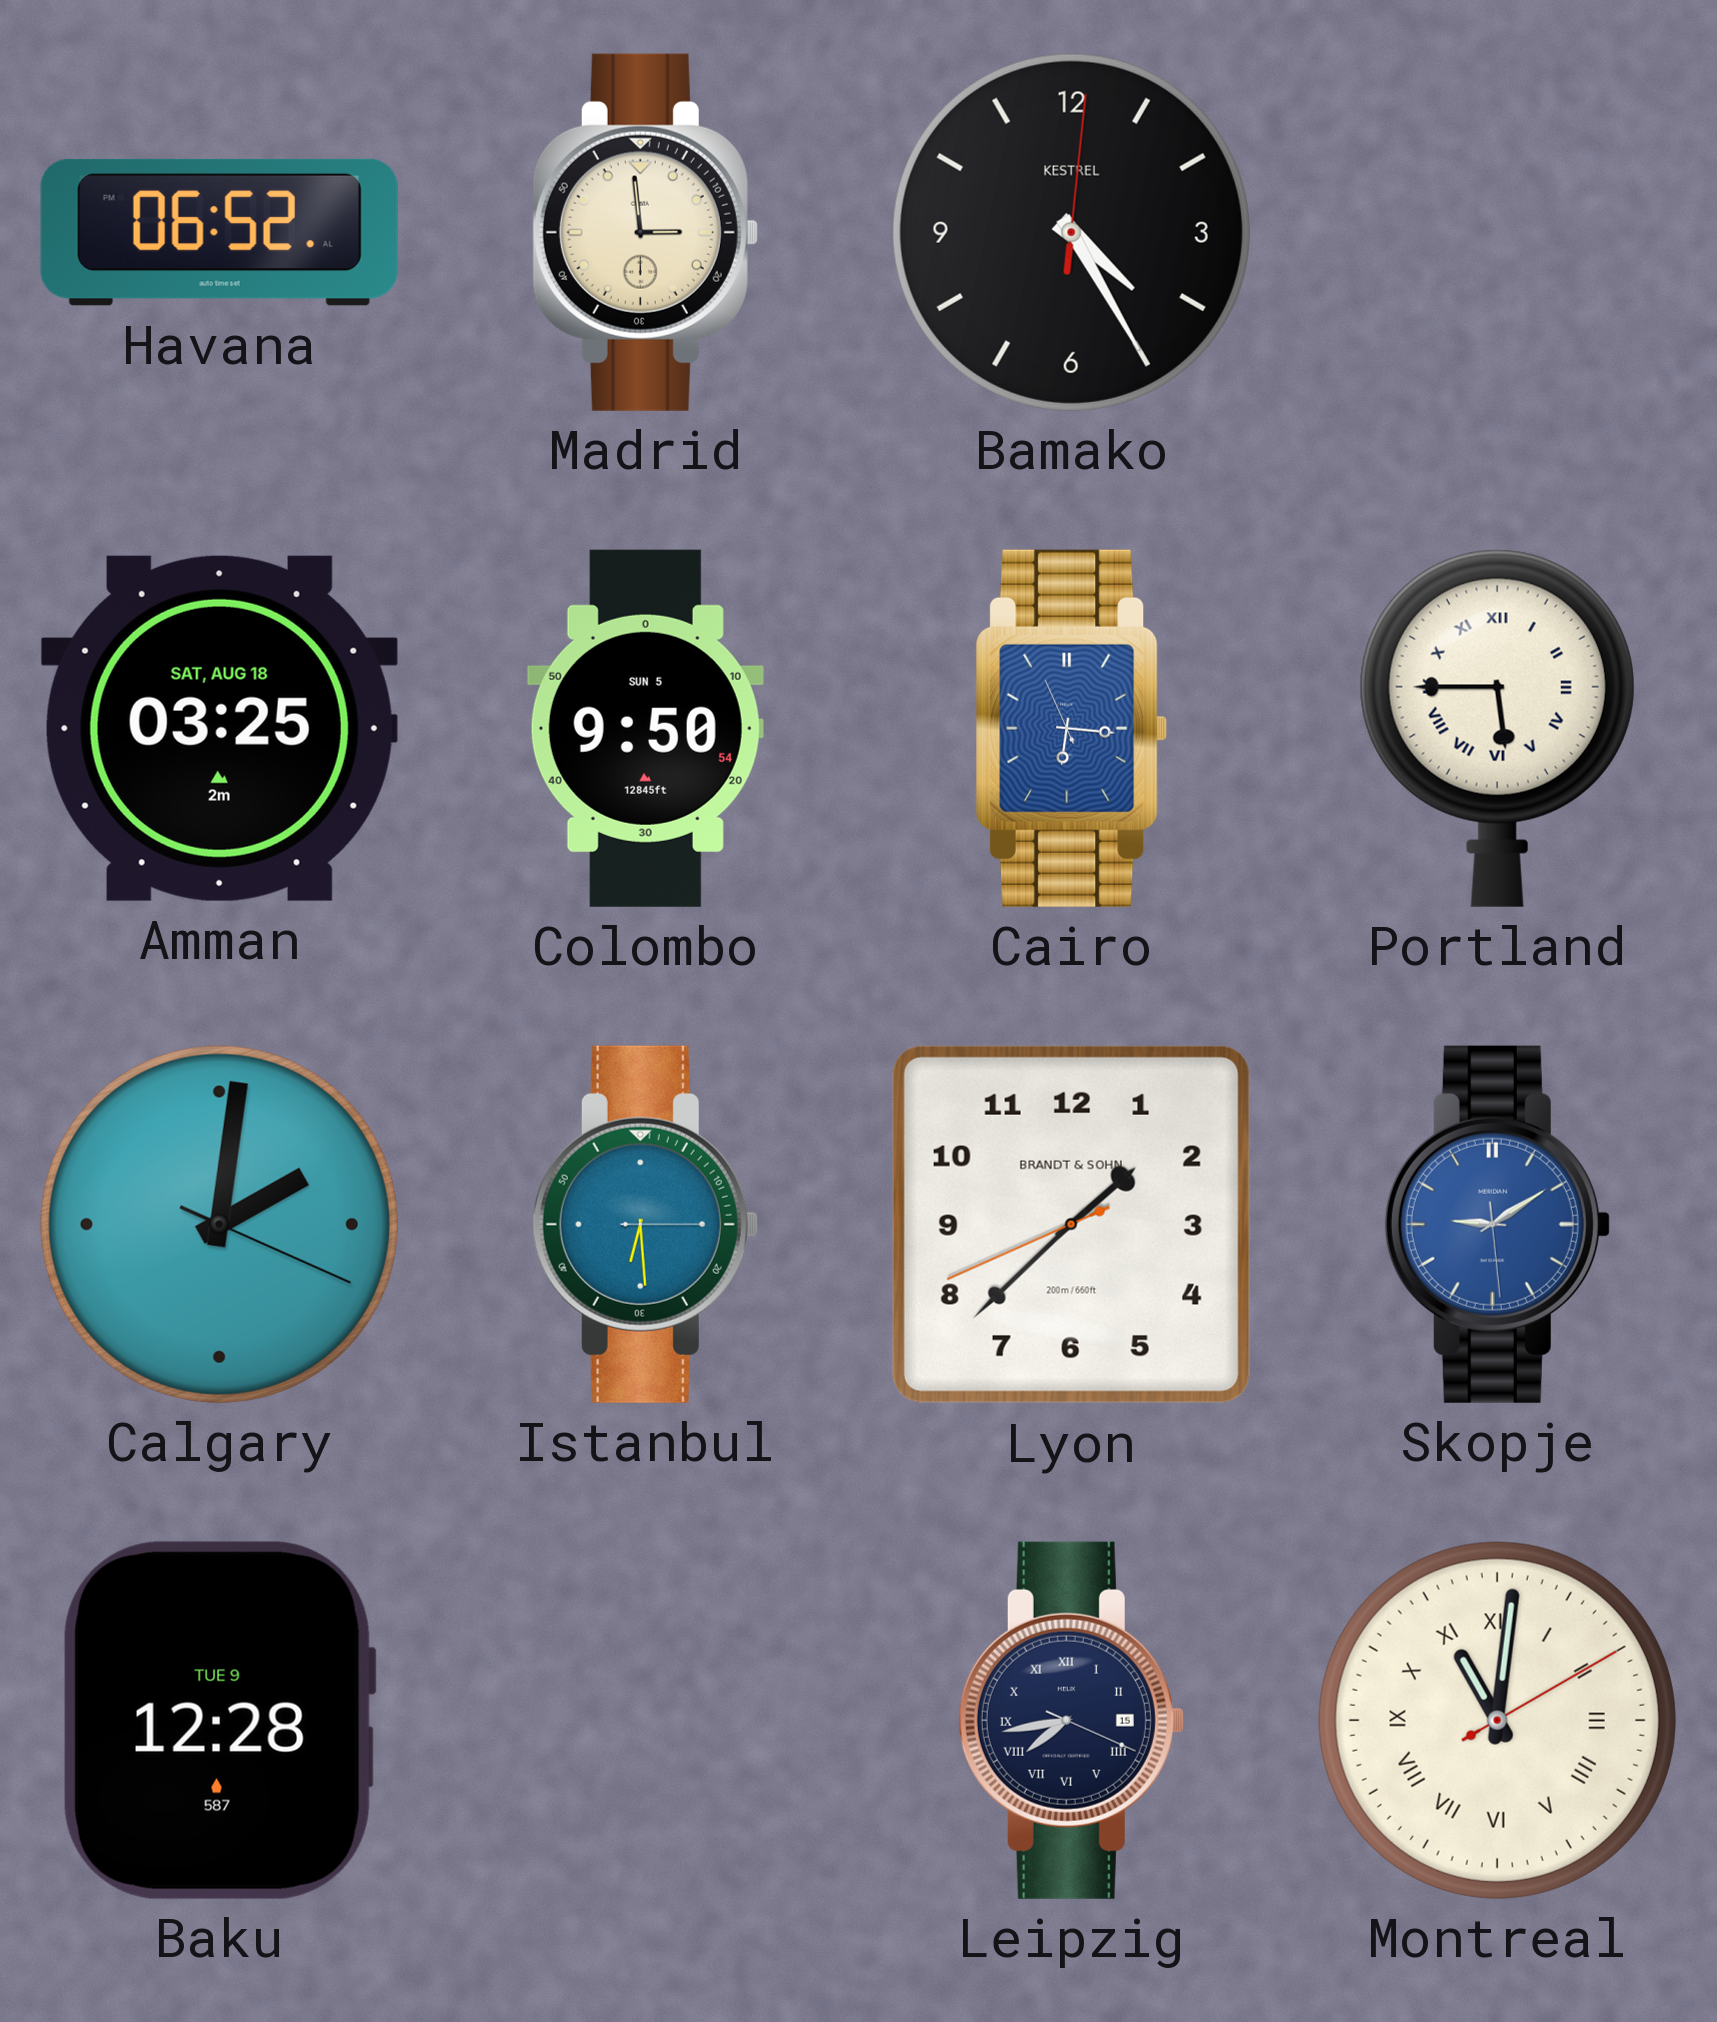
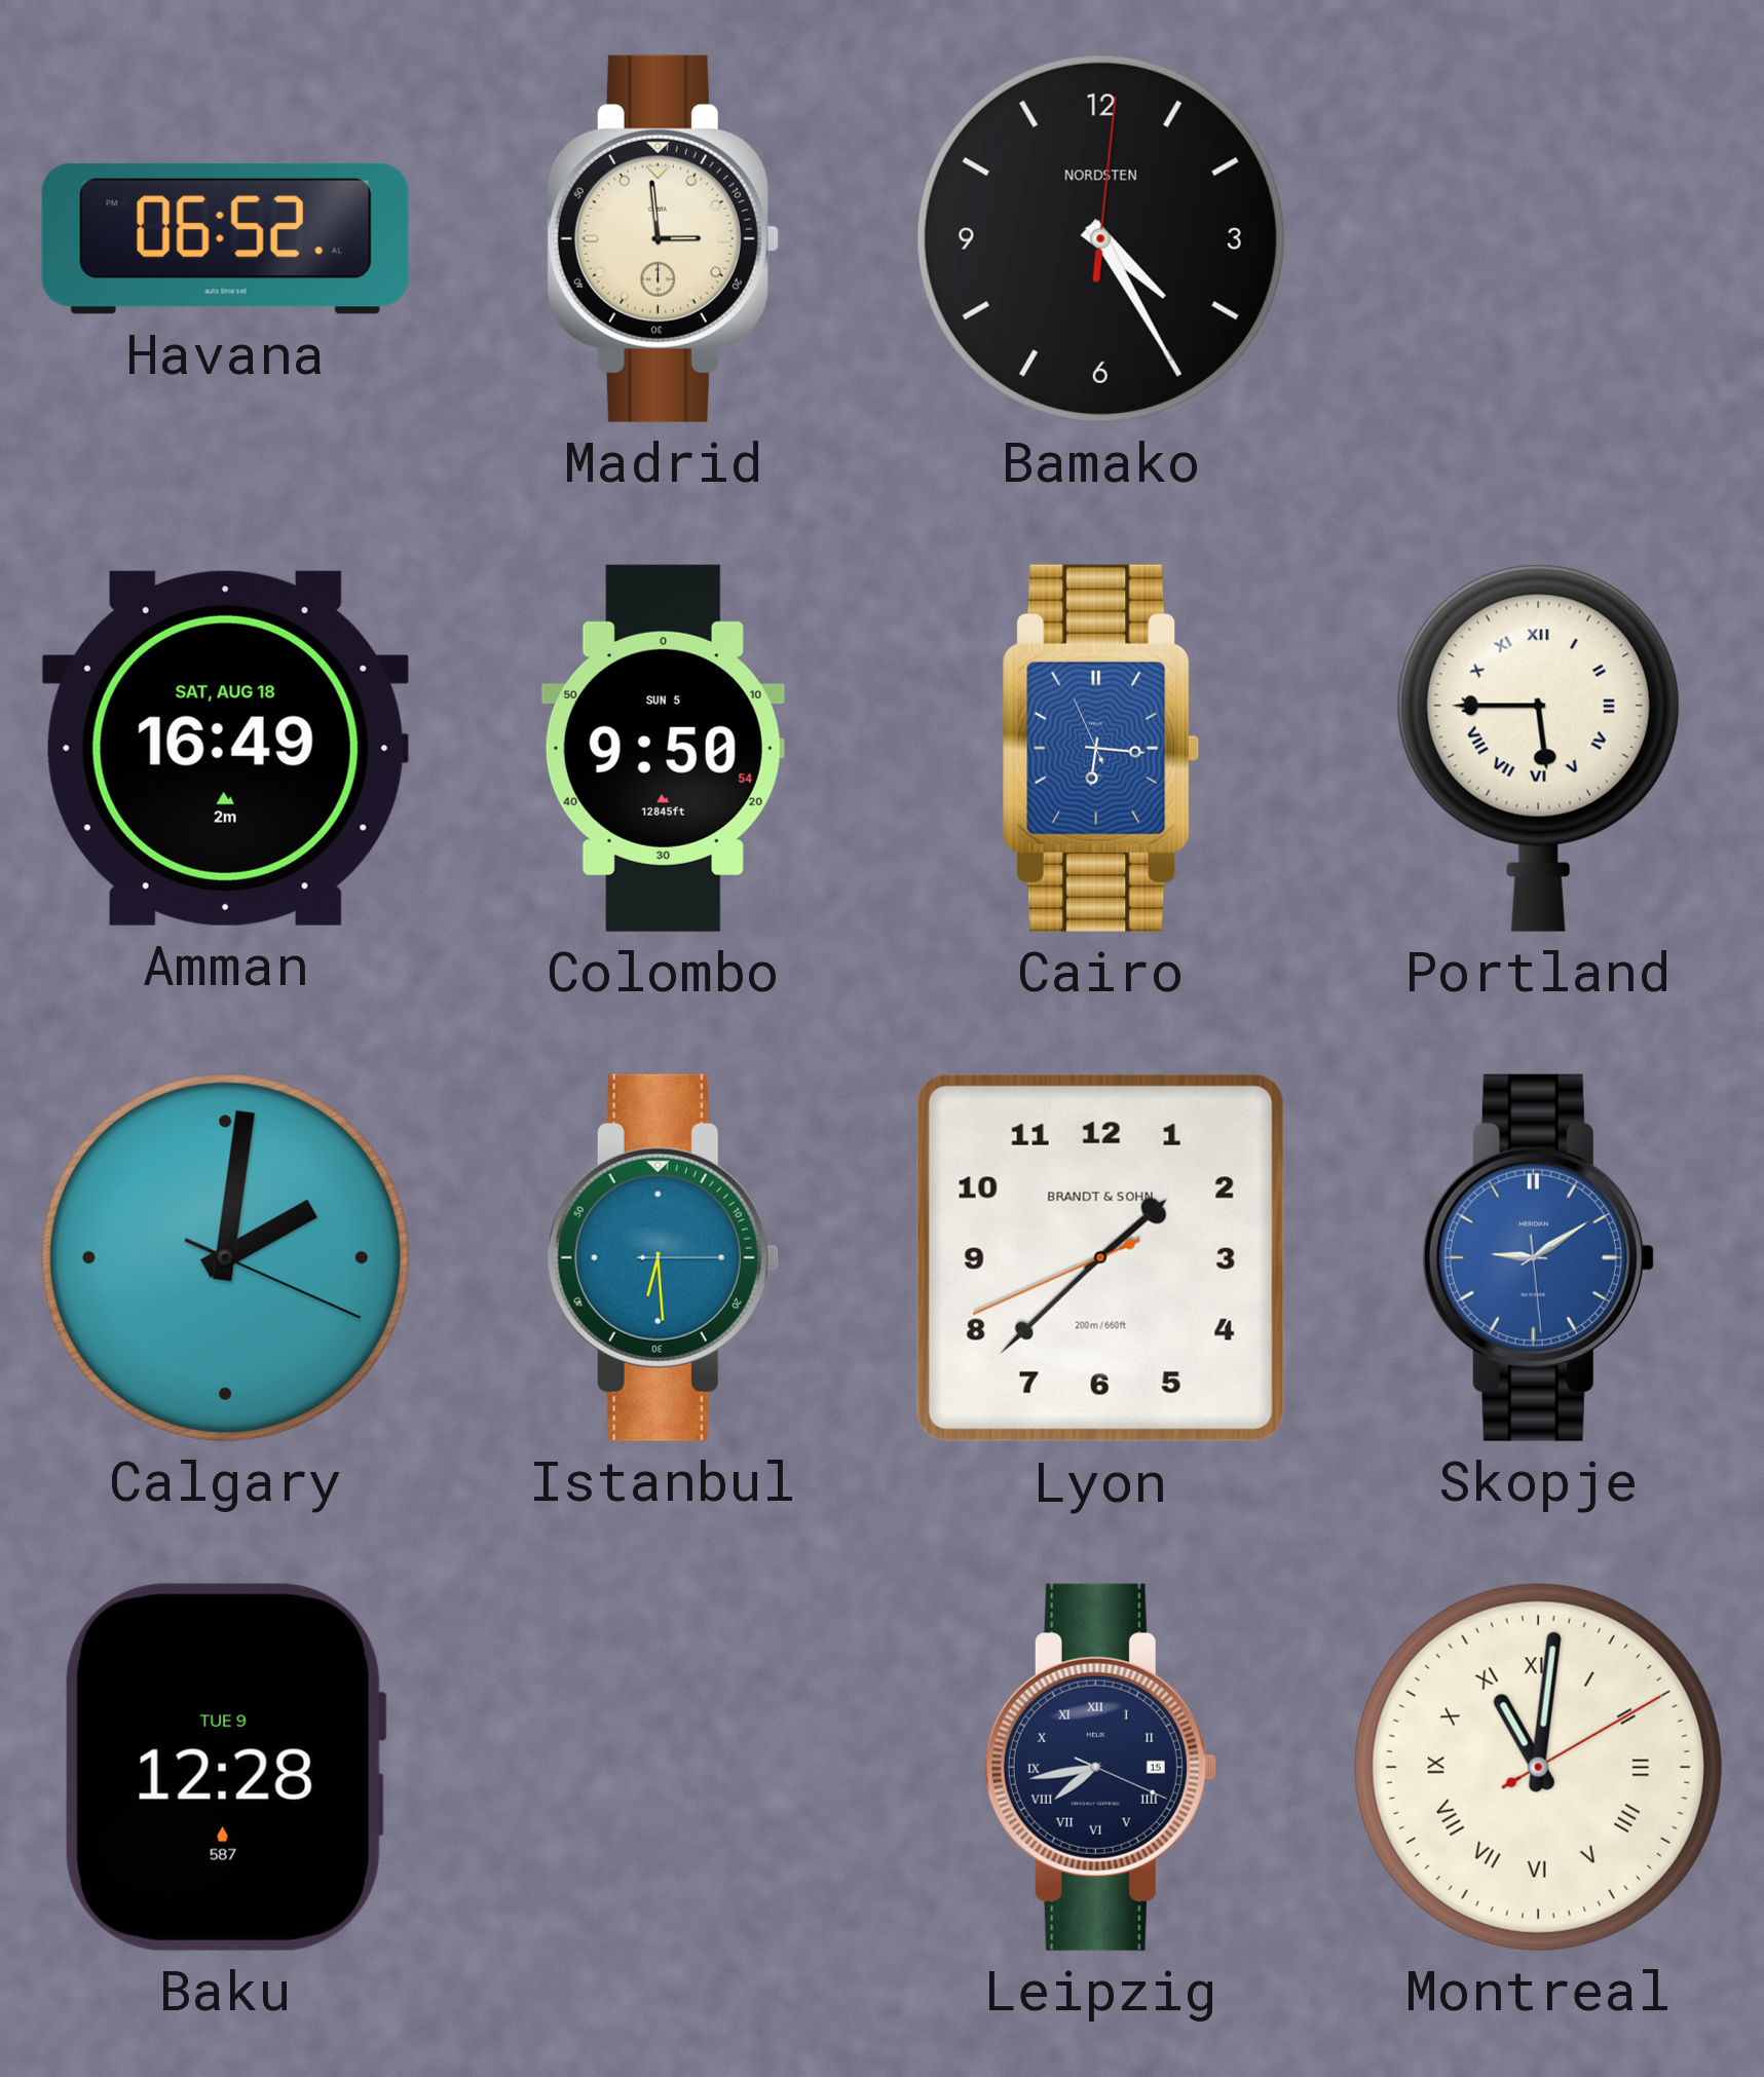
Bamako brand: KESTREL -> NORDSTEN
Amman: 03:25 -> 16:49
